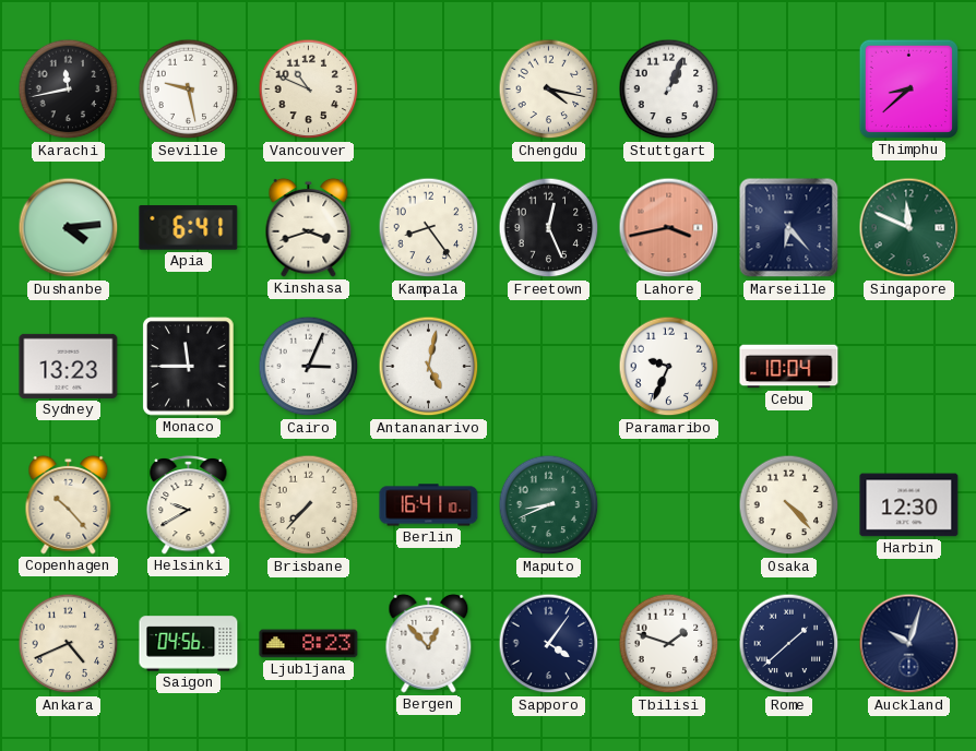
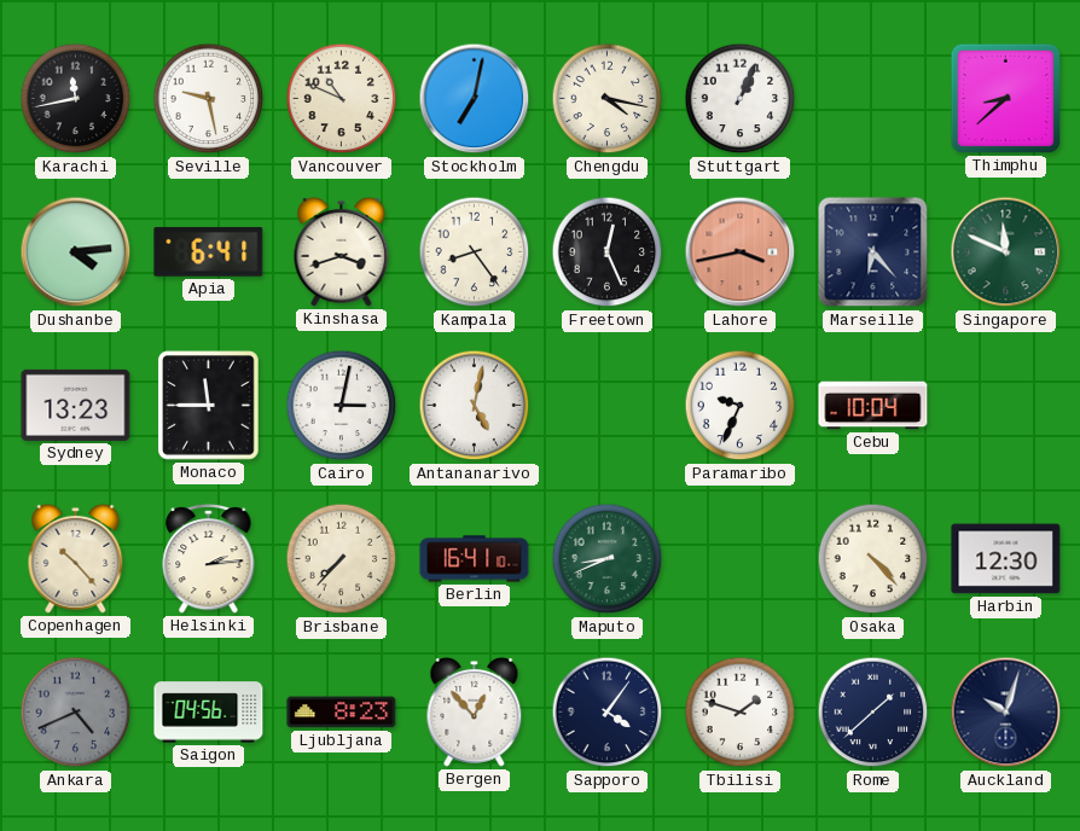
Stockholm: none -> 7:02
Cairo: 3:04 -> 3:02
Helsinki: 9:40 -> 2:14
Ankara dial: cream -> grey
